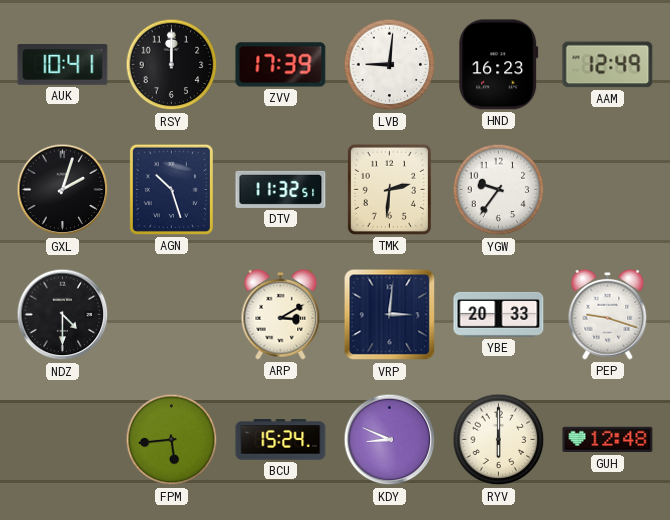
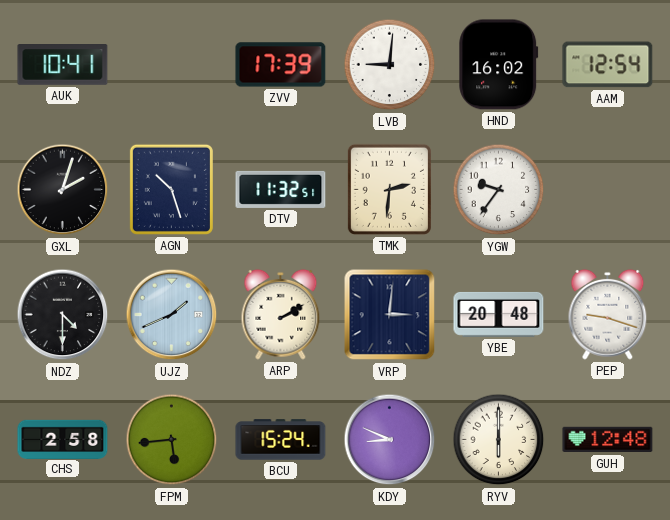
RSY: 12:00 -> none
HND: 16:23 -> 16:02
AAM: 12:49 -> 12:54
UJZ: none -> 1:41
ARP: 3:10 -> 2:10
YBE: 20:33 -> 20:48
CHS: none -> 2:58
